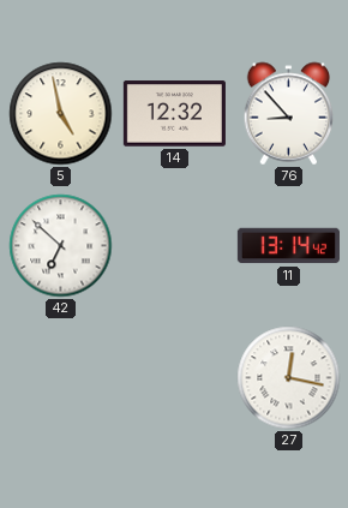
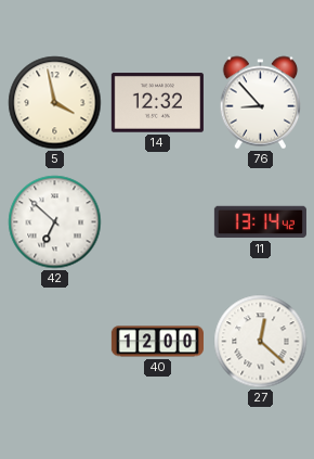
5: 4:58 -> 3:58
40: none -> 12:00
27: 12:17 -> 12:22
